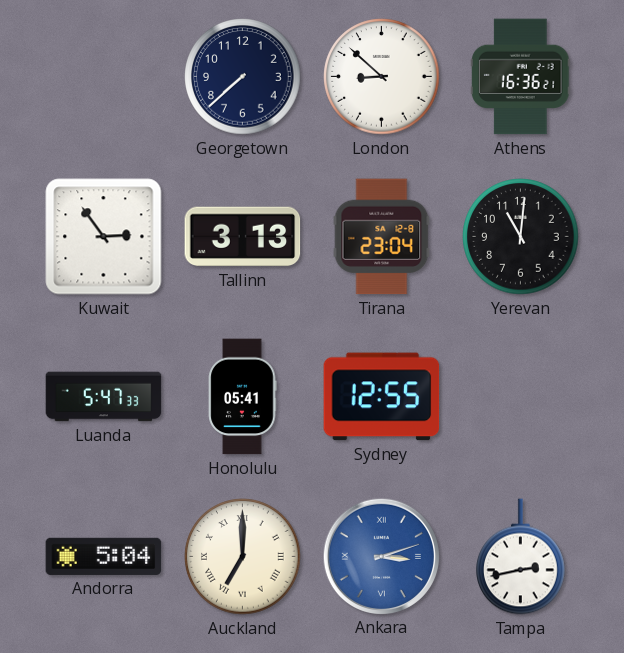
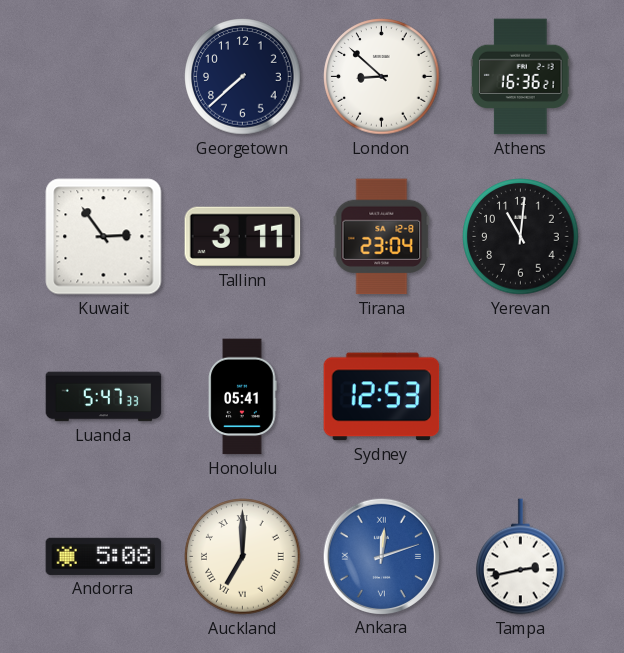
Tallinn: 3:13 -> 3:11
Sydney: 12:55 -> 12:53
Andorra: 5:04 -> 5:08
Ankara: 3:12 -> 12:12
